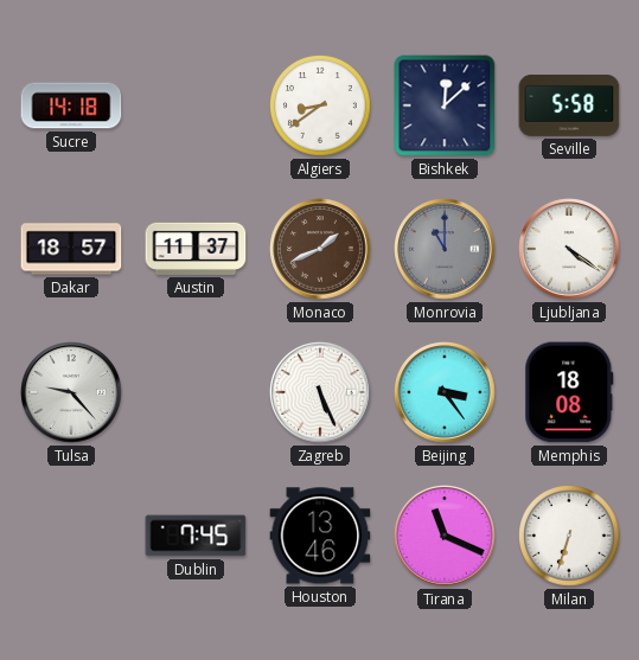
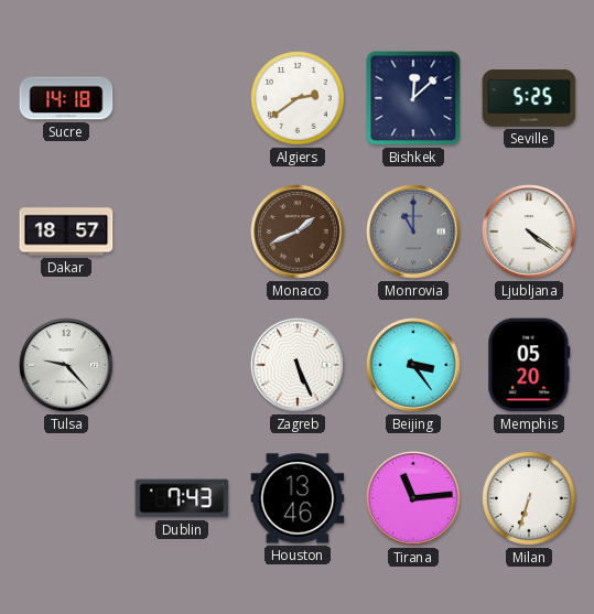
Algiers: 8:39 -> 2:39
Seville: 5:58 -> 5:25
Austin: 11:37 -> none
Memphis: 18:08 -> 05:20
Dublin: 7:45 -> 7:43
Tirana: 11:19 -> 11:14
